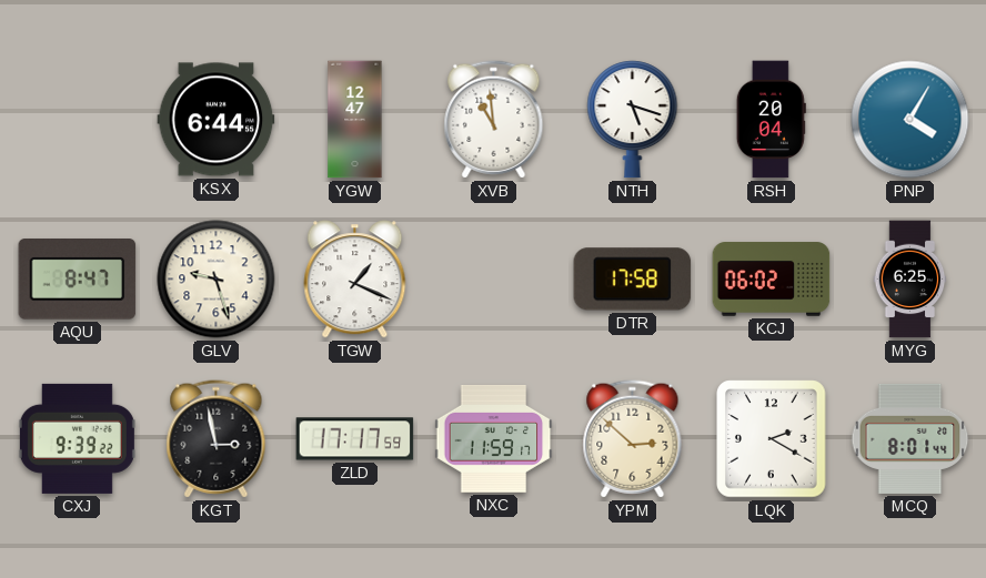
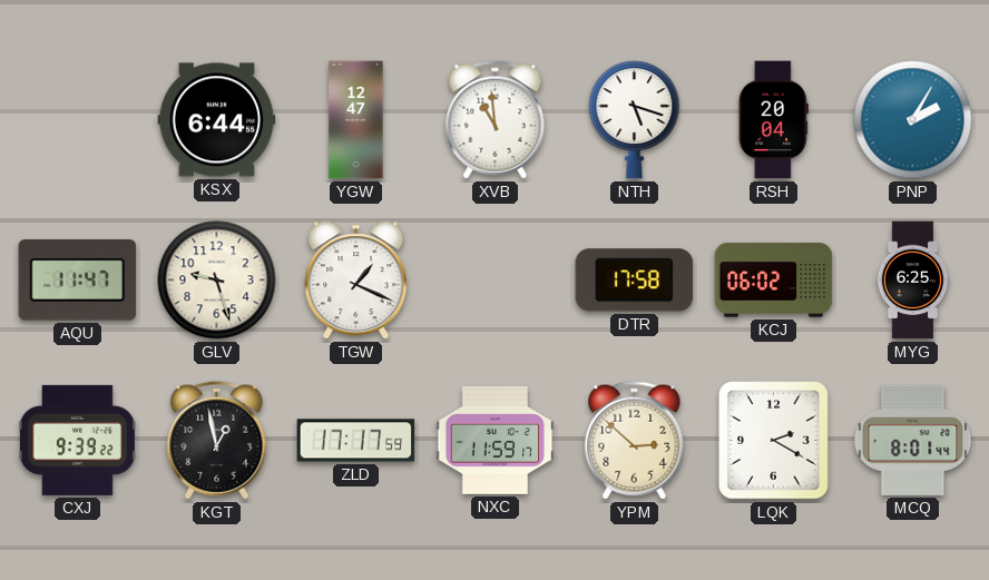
PNP: 4:05 -> 2:05
AQU: 8:47 -> 11:47
KGT: 2:58 -> 12:58
